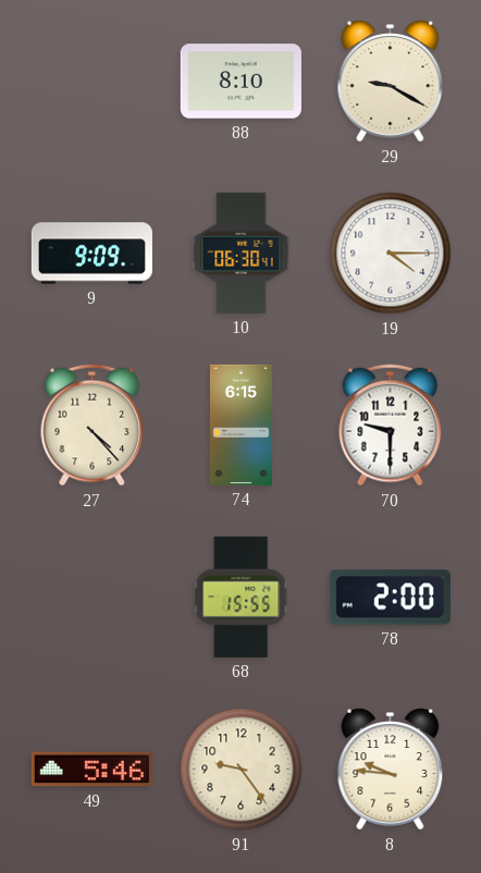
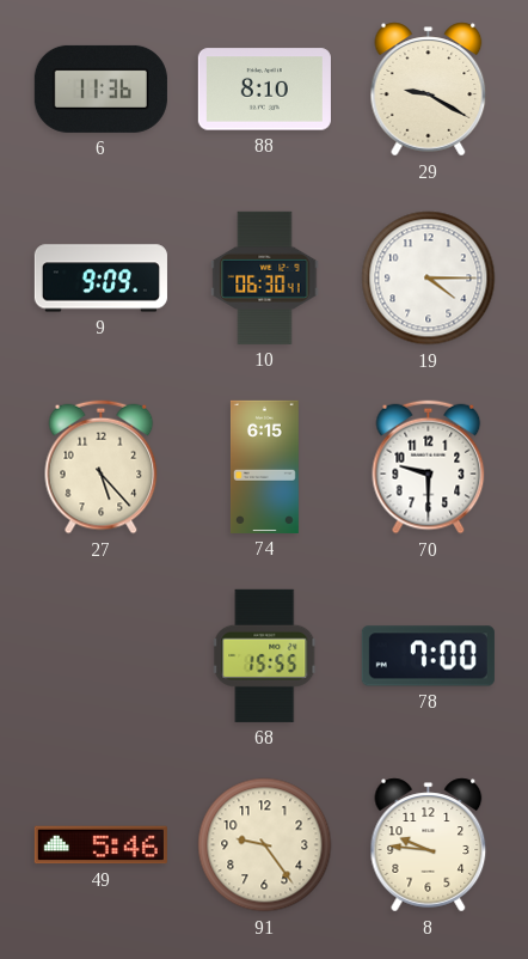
6: none -> 11:36
27: 4:23 -> 5:23
78: 2:00 -> 7:00
